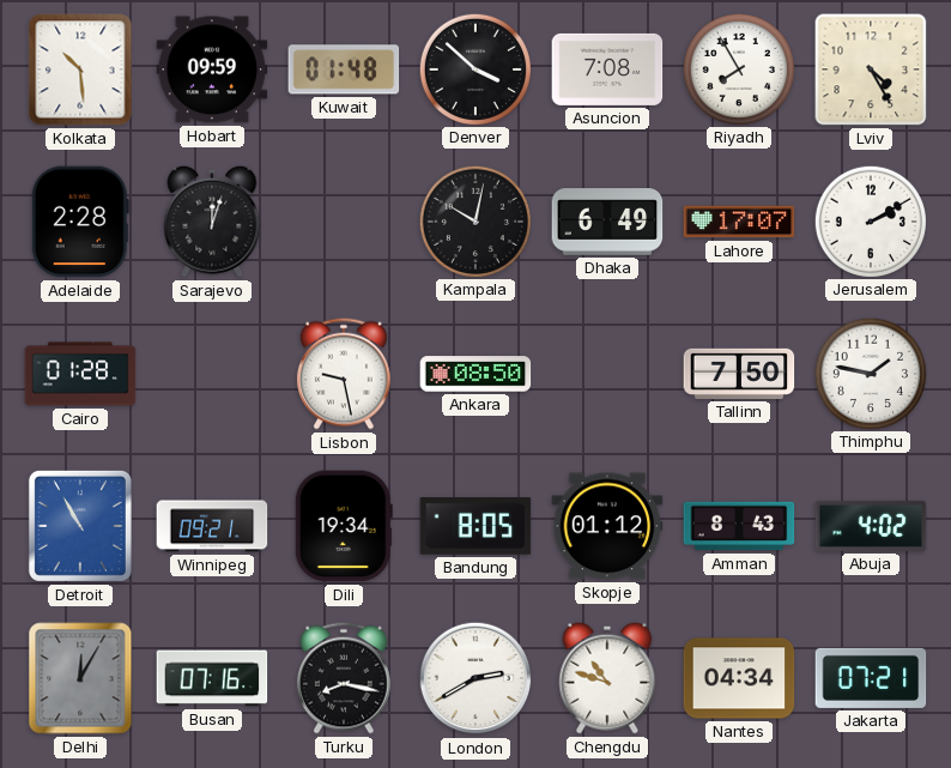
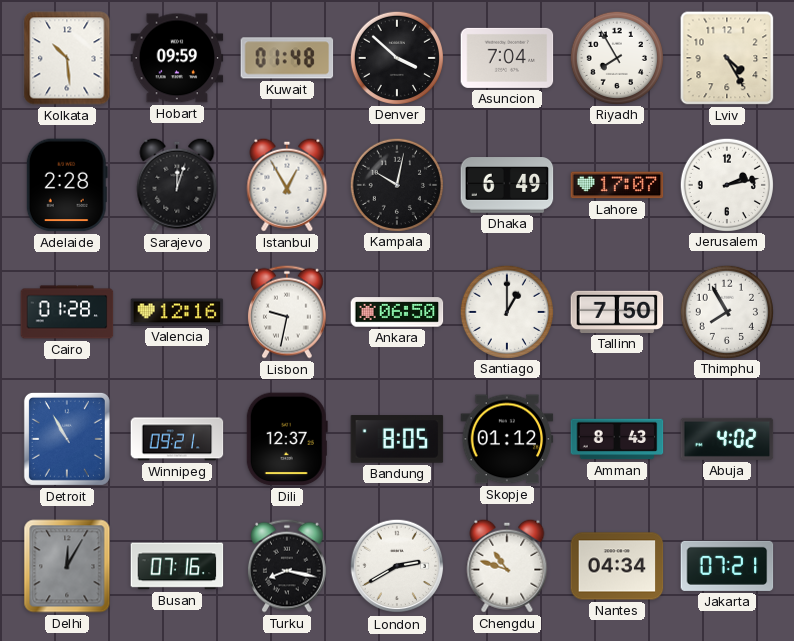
Asuncion: 7:08 -> 7:04
Istanbul: none -> 12:55
Jerusalem: 2:10 -> 2:13
Valencia: none -> 12:16
Lisbon: 9:28 -> 9:32
Ankara: 08:50 -> 06:50
Santiago: none -> 1:00
Thimphu: 1:47 -> 7:55
Dili: 19:34 -> 12:37
